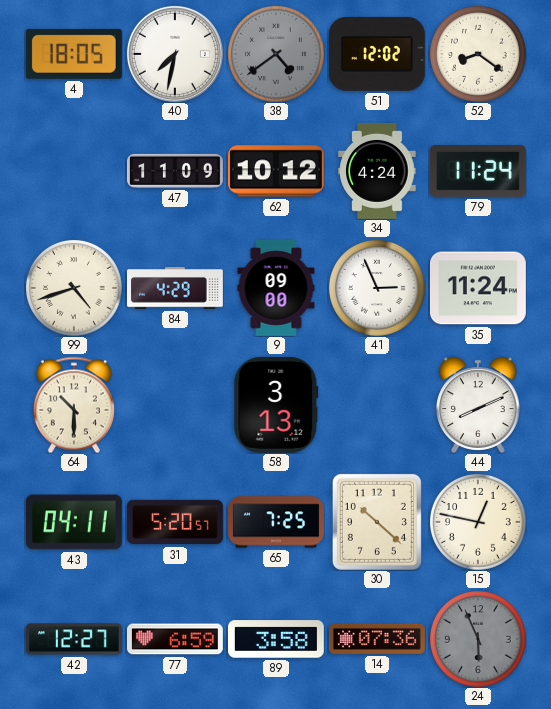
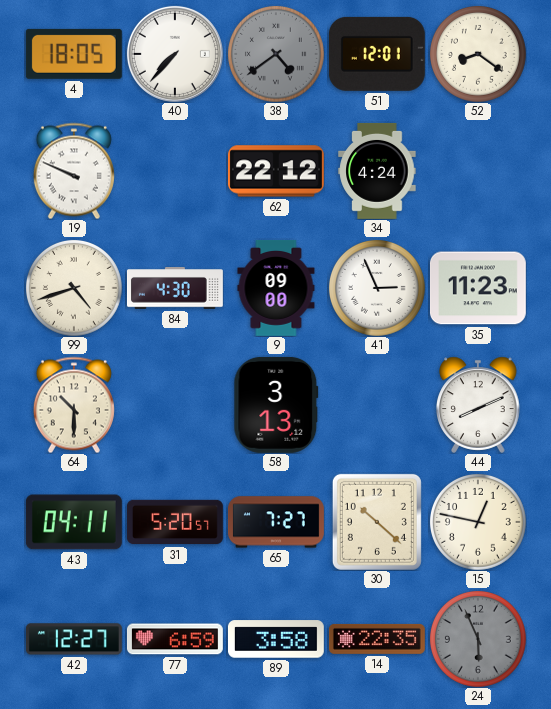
40: 7:32 -> 7:37
51: 12:02 -> 12:01
19: none -> 9:49
47: 11:09 -> none
62: 10:12 -> 22:12
79: 11:24 -> none
84: 4:29 -> 4:30
35: 11:24 -> 11:23
65: 7:25 -> 7:27
14: 07:36 -> 22:35
